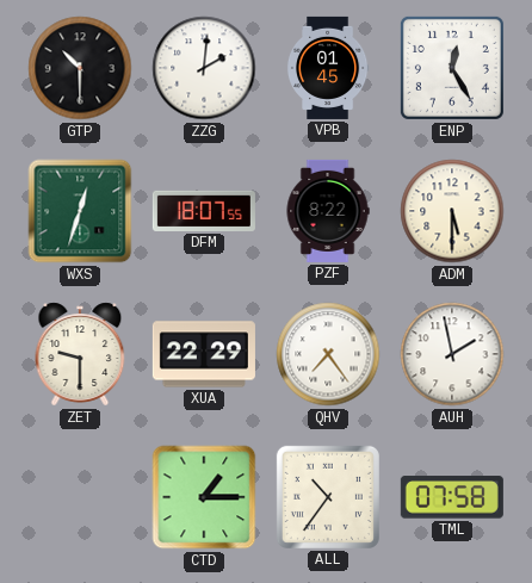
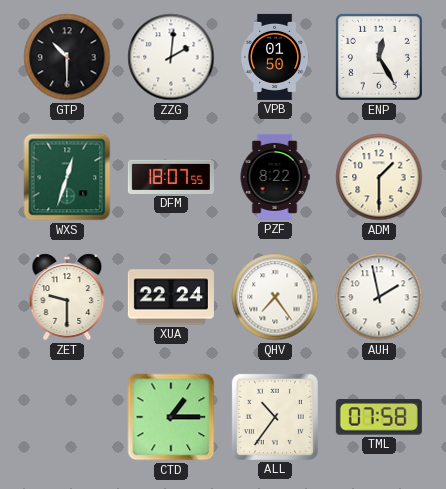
VPB: 01:45 -> 01:50
ADM: 5:30 -> 1:30
XUA: 22:29 -> 22:24
